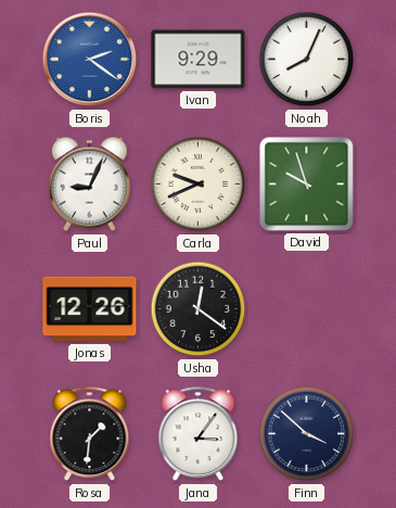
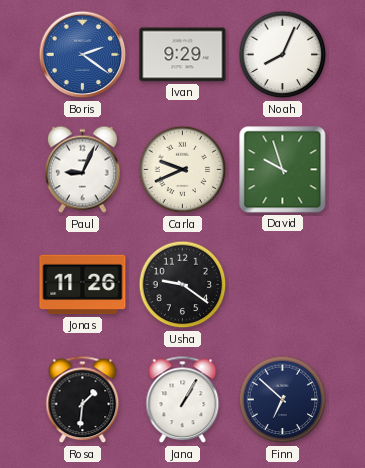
Jonas: 12:26 -> 11:26
Usha: 12:21 -> 9:21
Jana: 3:06 -> 1:05
Finn: 3:52 -> 6:52
